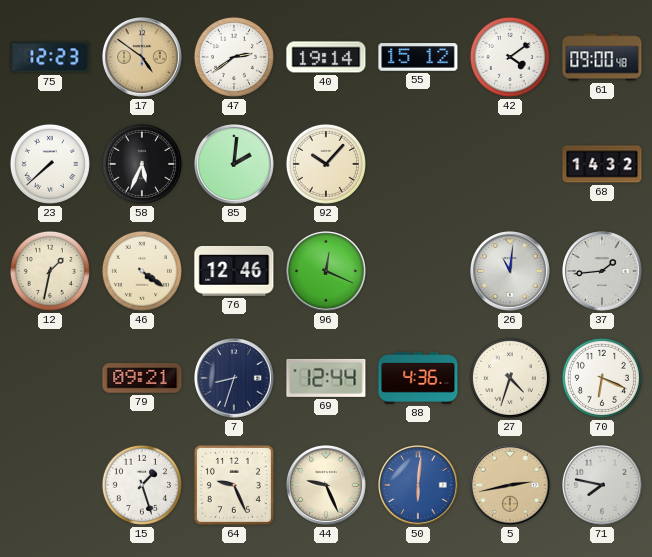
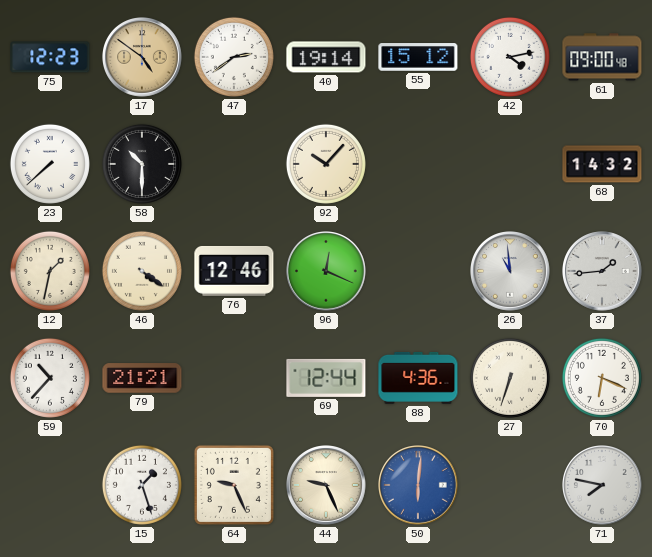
42: 4:09 -> 4:13
58: 5:34 -> 10:30
85: 2:01 -> none
26: 11:01 -> 10:59
59: none -> 10:37
79: 09:21 -> 21:21
7: 8:33 -> none
27: 4:33 -> 6:33
5: 2:43 -> none
